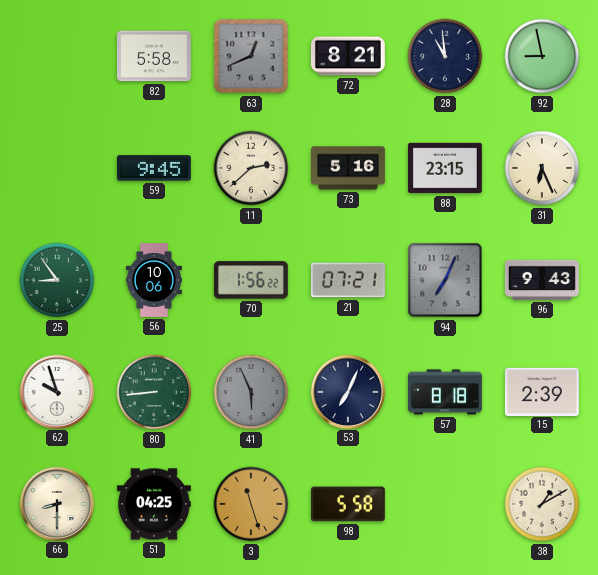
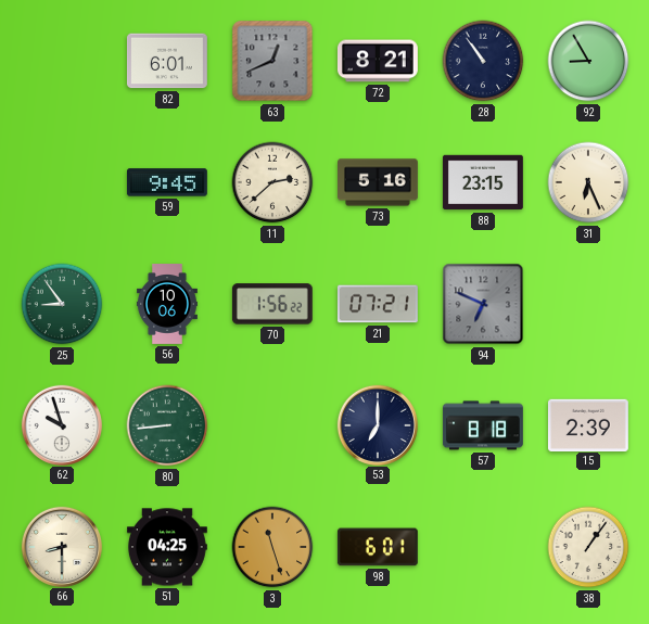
82: 5:58 -> 6:01
28: 10:59 -> 10:54
92: 8:58 -> 8:55
94: 7:04 -> 6:49
96: 9:43 -> none
41: 5:56 -> none
53: 7:04 -> 7:00
98: 5:58 -> 6:01
38: 1:10 -> 1:06
